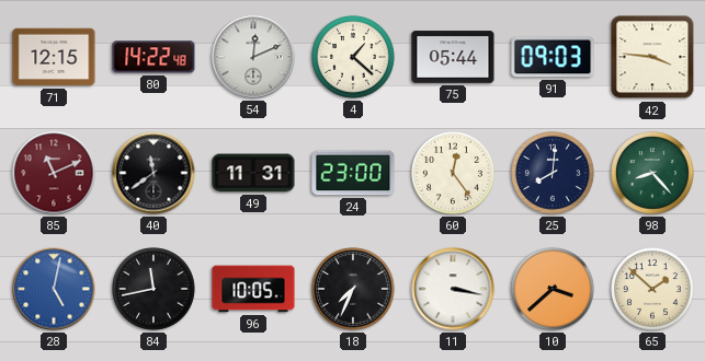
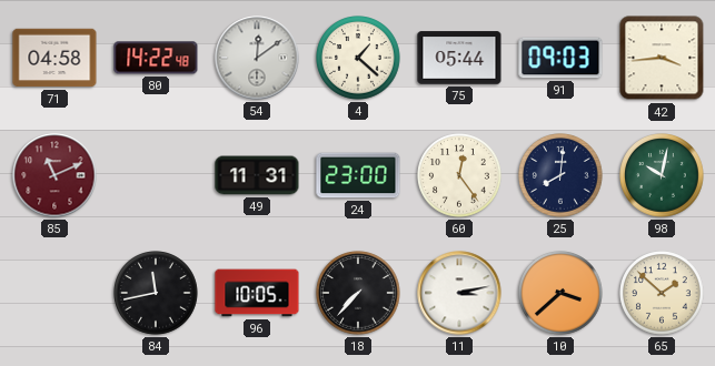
71: 12:15 -> 04:58
54: 12:11 -> 12:09
42: 3:46 -> 3:44
40: 11:39 -> none
98: 8:23 -> 10:02
28: 5:02 -> none
18: 7:34 -> 7:37
11: 3:17 -> 3:13
